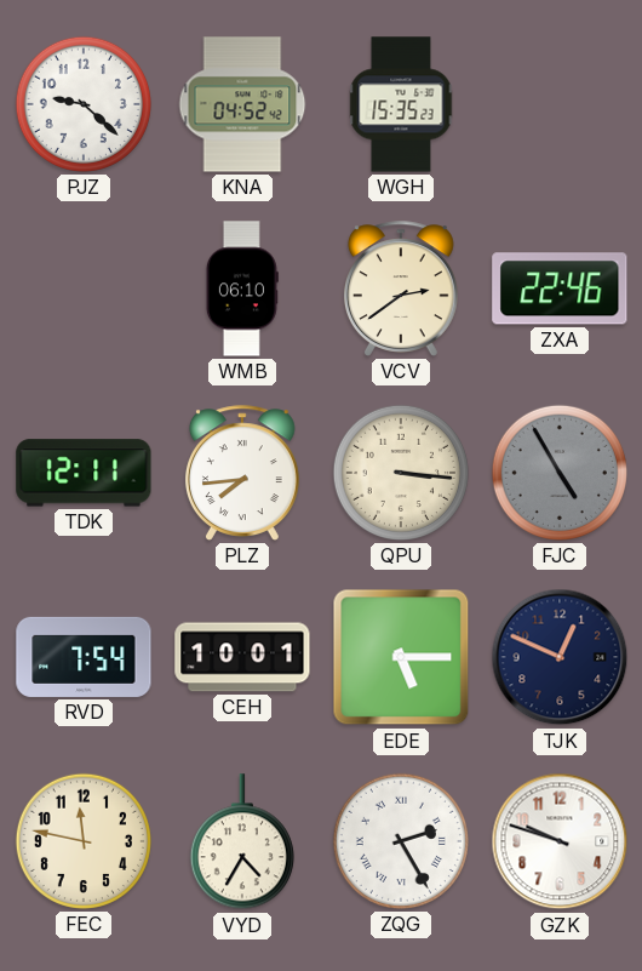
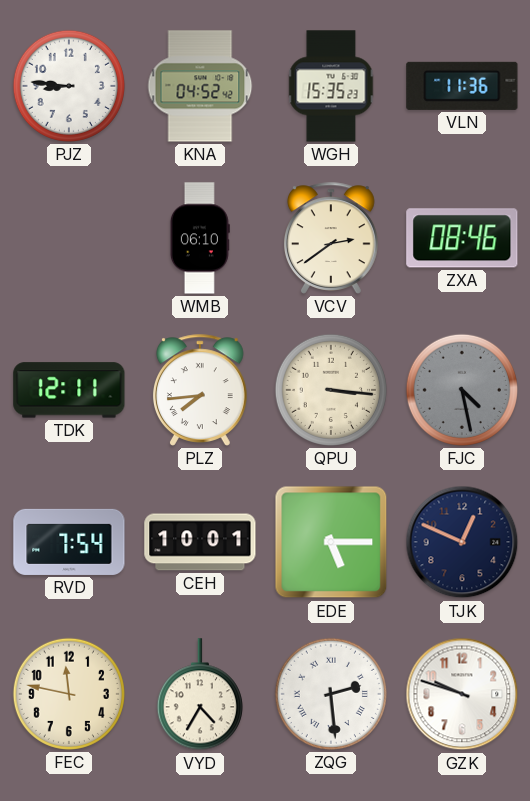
PJZ: 9:22 -> 8:46
VLN: none -> 11:36
ZXA: 22:46 -> 08:46
FJC: 4:55 -> 4:28
ZQG: 2:25 -> 2:29
